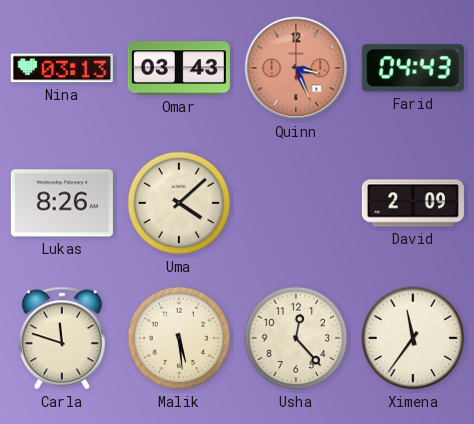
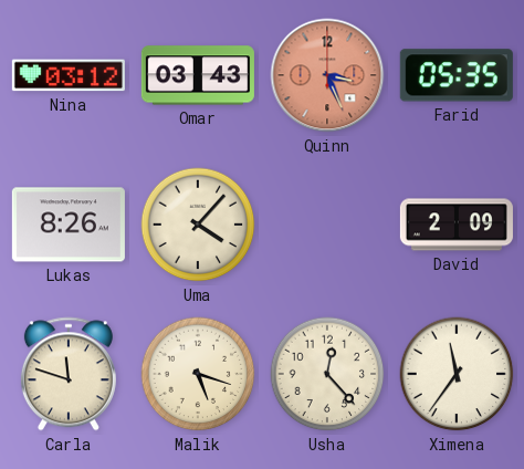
Nina: 03:13 -> 03:12
Farid: 04:43 -> 05:35
Uma: 4:08 -> 4:07
Malik: 5:29 -> 5:18
